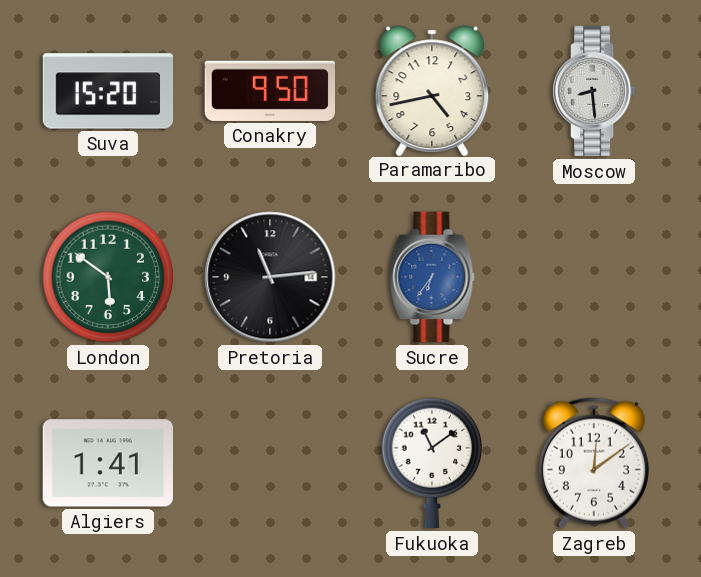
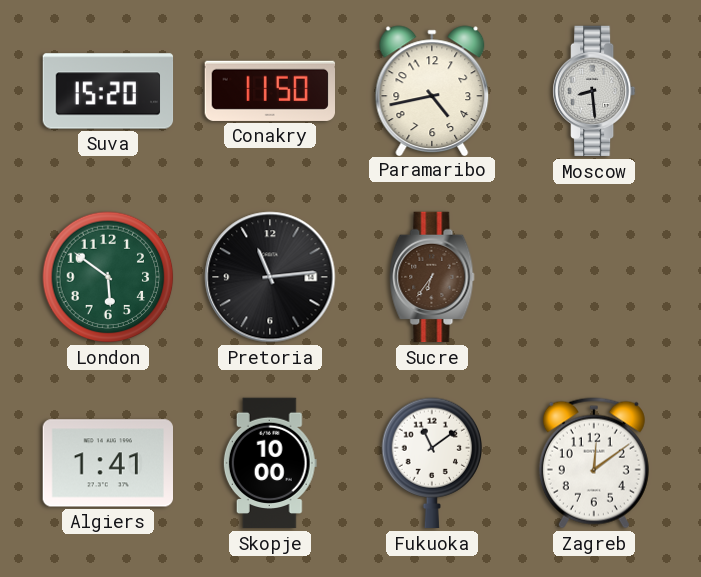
Conakry: 9:50 -> 11:50
Sucre dial: blue -> brown
Skopje: none -> 10:00
